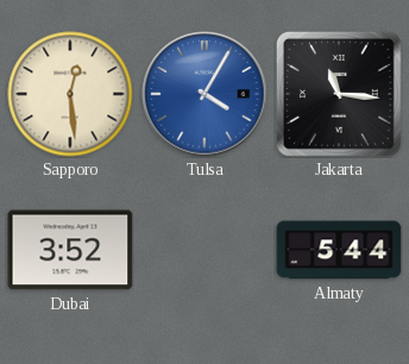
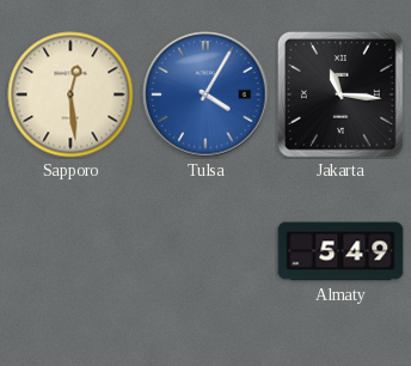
Dubai: 3:52 -> none
Almaty: 5:44 -> 5:49
